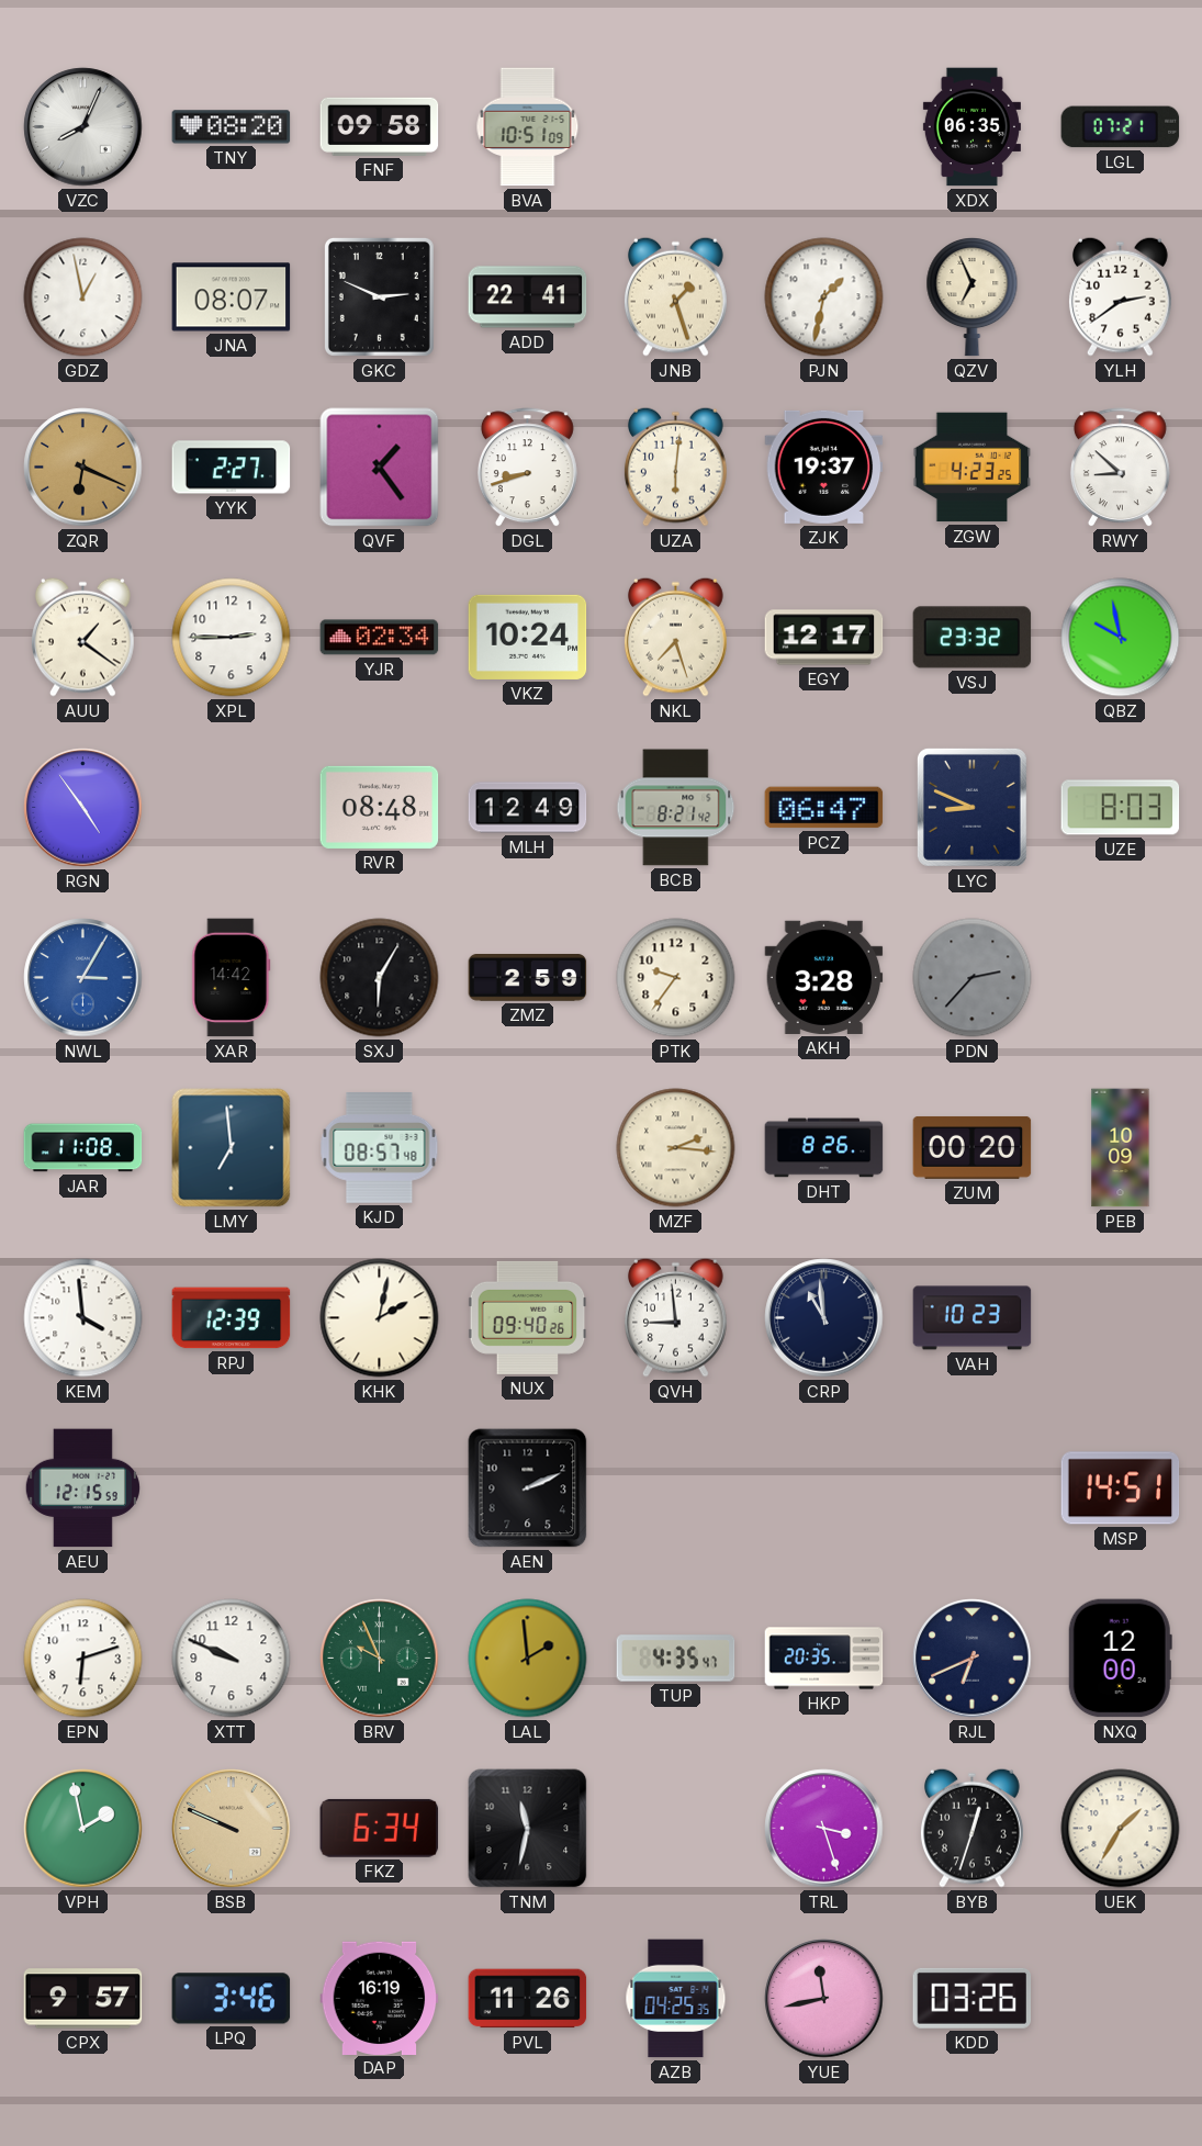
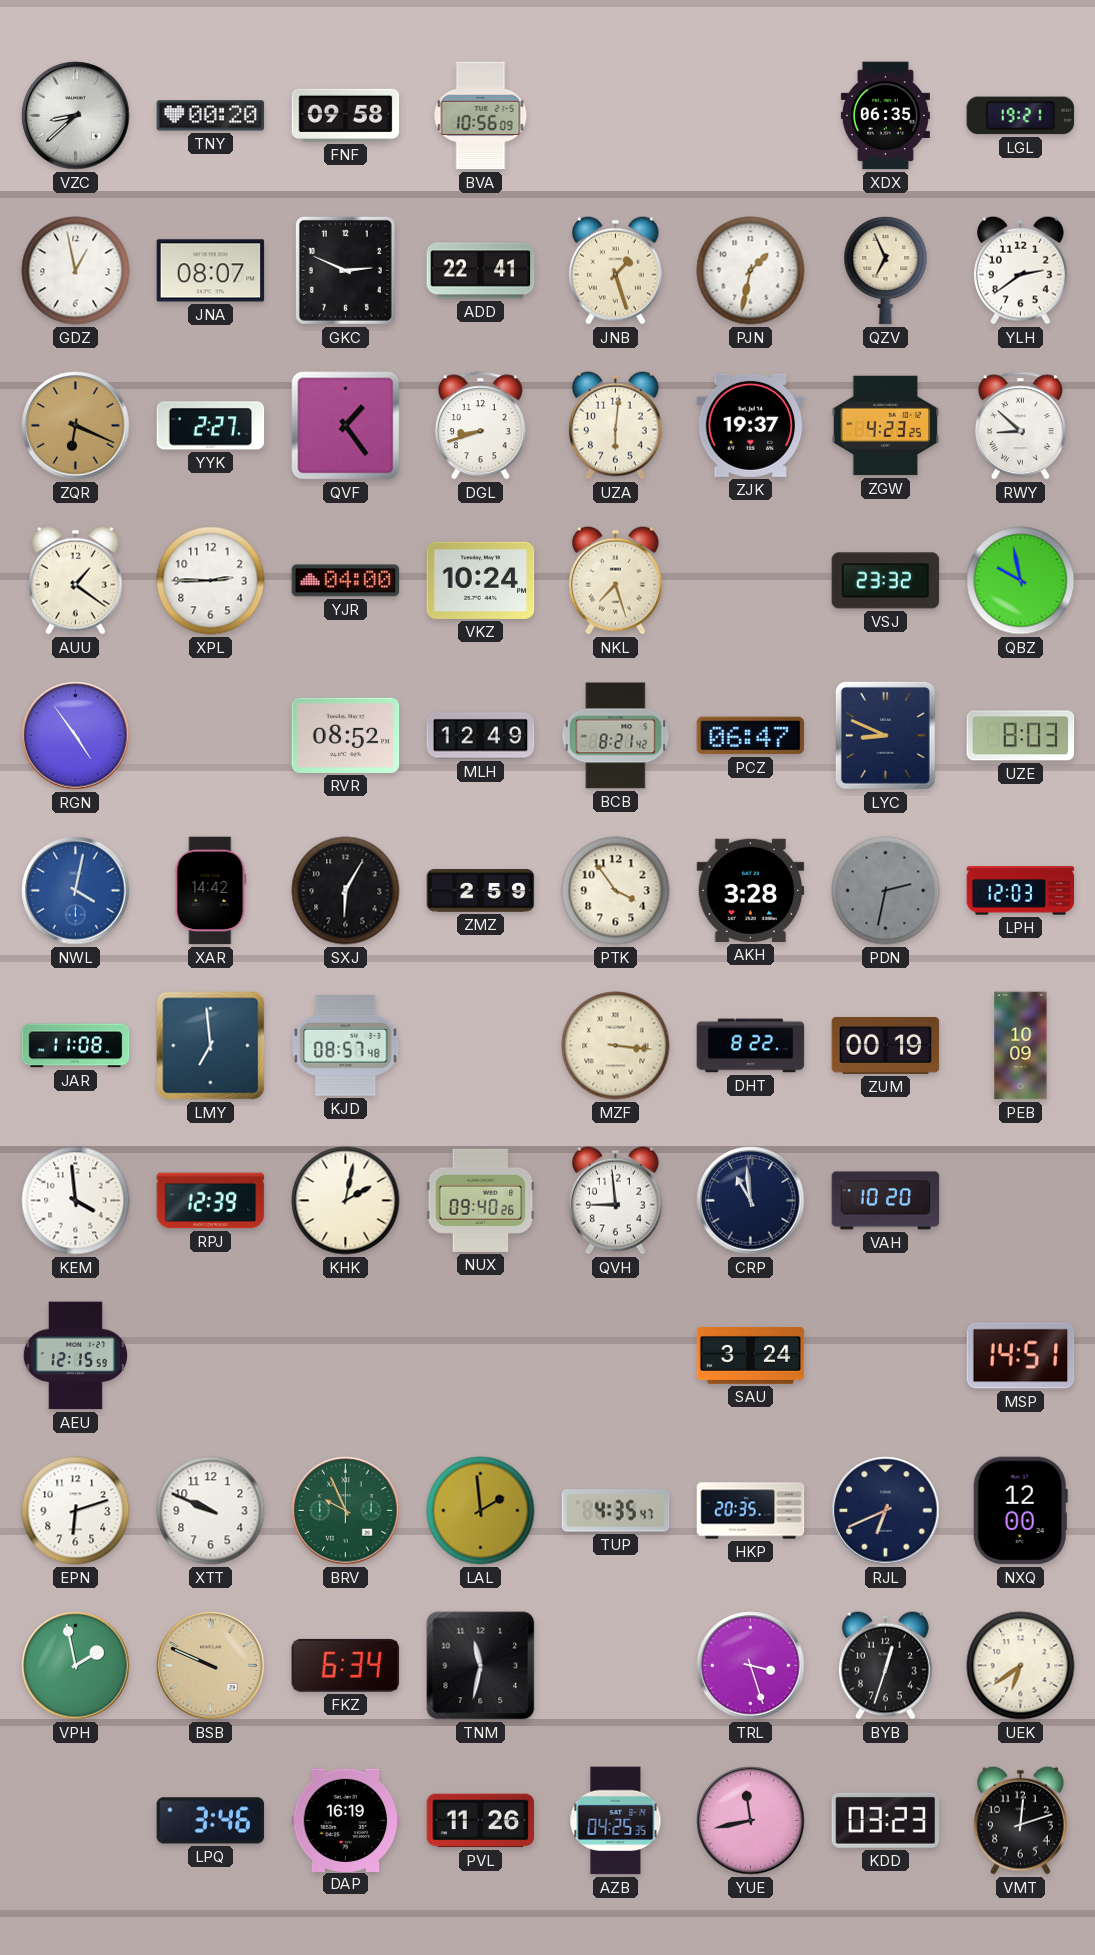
VZC: 8:04 -> 8:38
TNY: 08:20 -> 00:20
BVA: 10:51 -> 10:56
LGL: 07:21 -> 19:21
YJR: 02:34 -> 04:00
EGY: 12:17 -> none
RVR: 08:48 -> 08:52
NWL: 3:05 -> 4:02
PTK: 9:36 -> 3:54
PDN: 2:37 -> 2:32
LPH: none -> 12:03
MZF: 2:16 -> 3:16
DHT: 8:26 -> 8:22
ZUM: 00:20 -> 00:19
VAH: 10:23 -> 10:20
AEN: 2:11 -> none
SAU: none -> 3:24
UEK: 1:35 -> 6:39
CPX: 9:57 -> none
KDD: 03:26 -> 03:23
VMT: none -> 12:12
